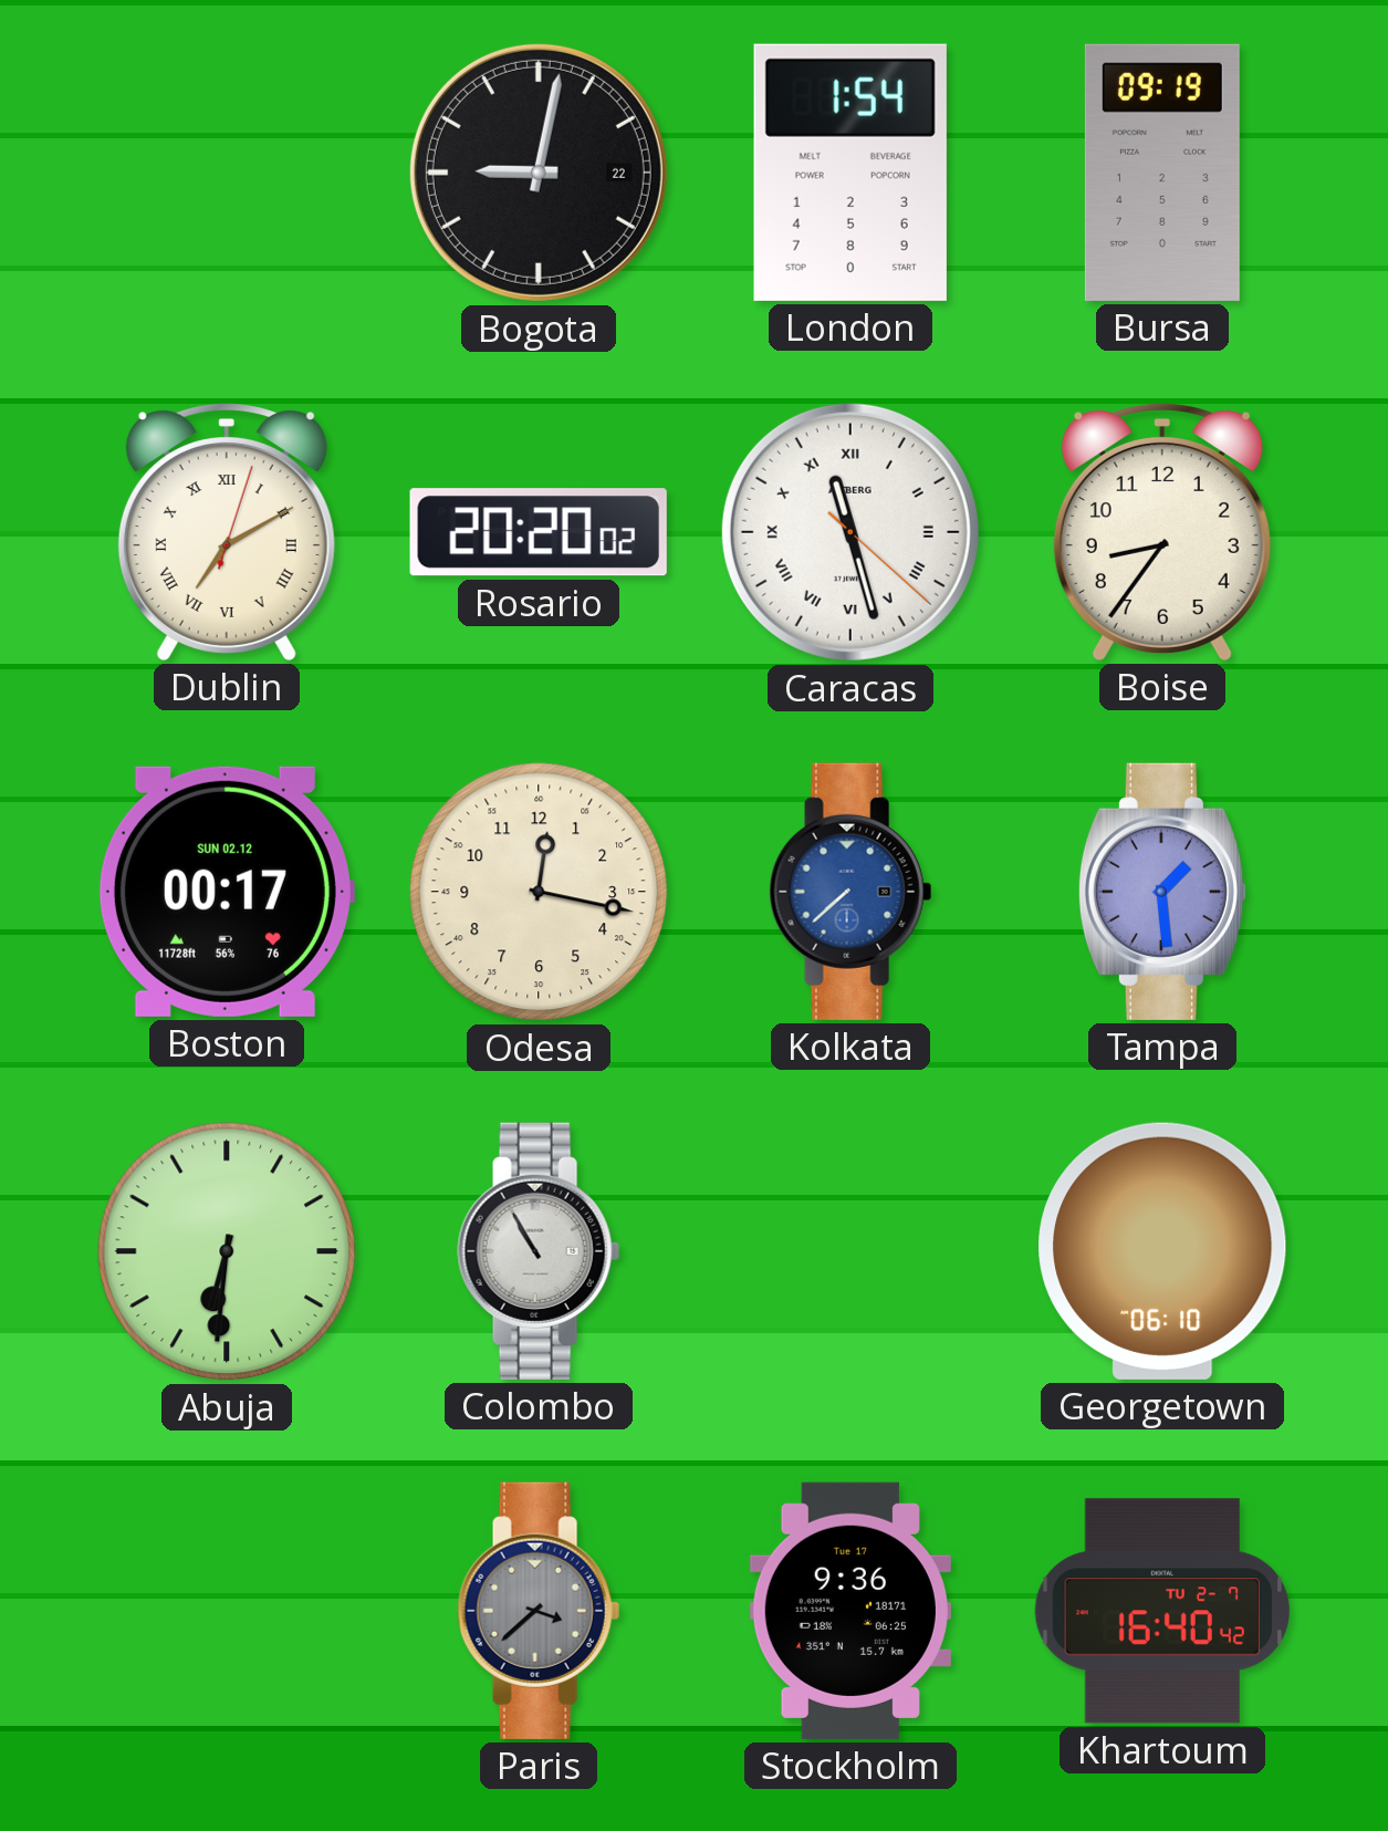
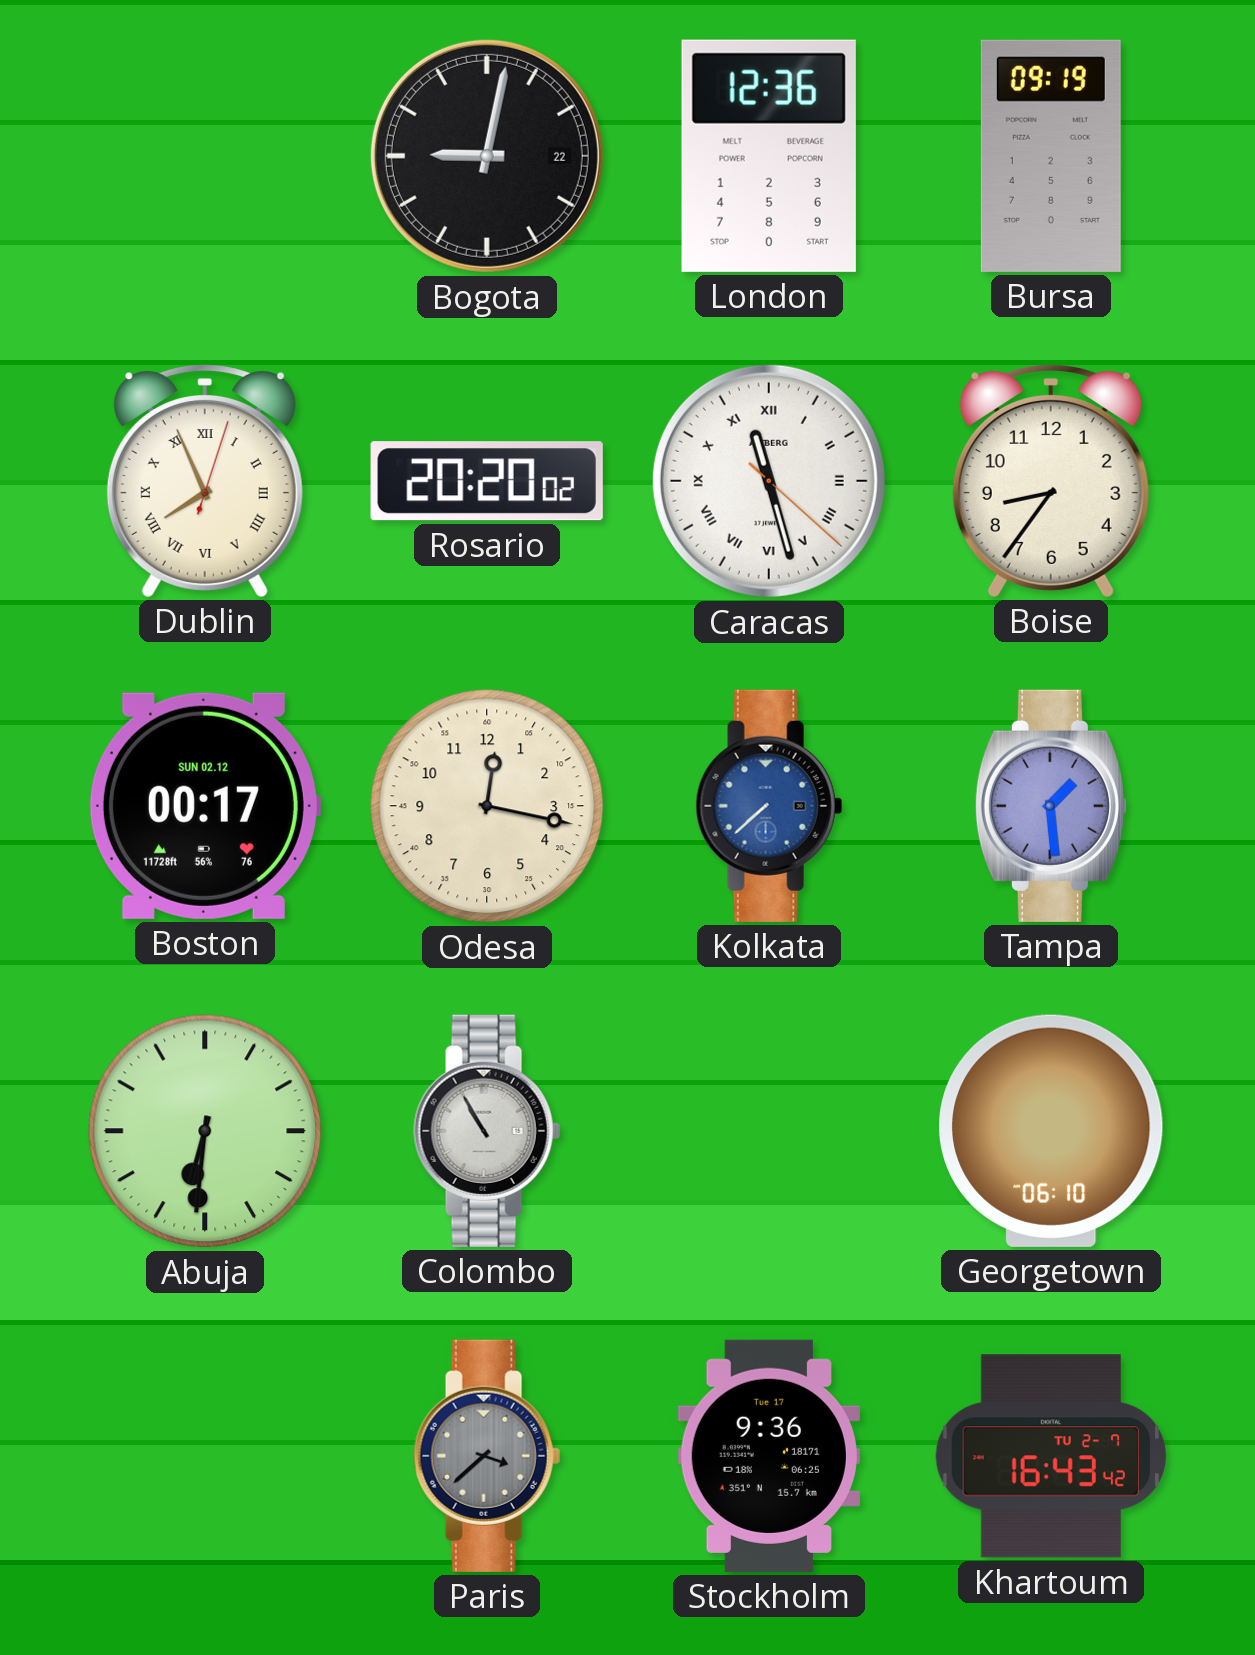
London: 1:54 -> 12:36
Dublin: 7:10 -> 7:56
Khartoum: 16:40 -> 16:43
